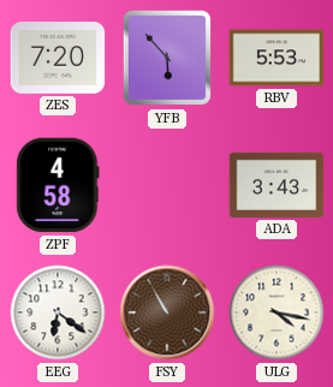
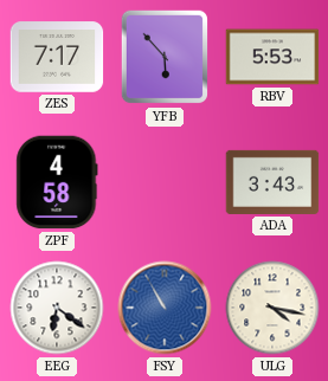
ZES: 7:20 -> 7:17
FSY dial: brown -> blue
